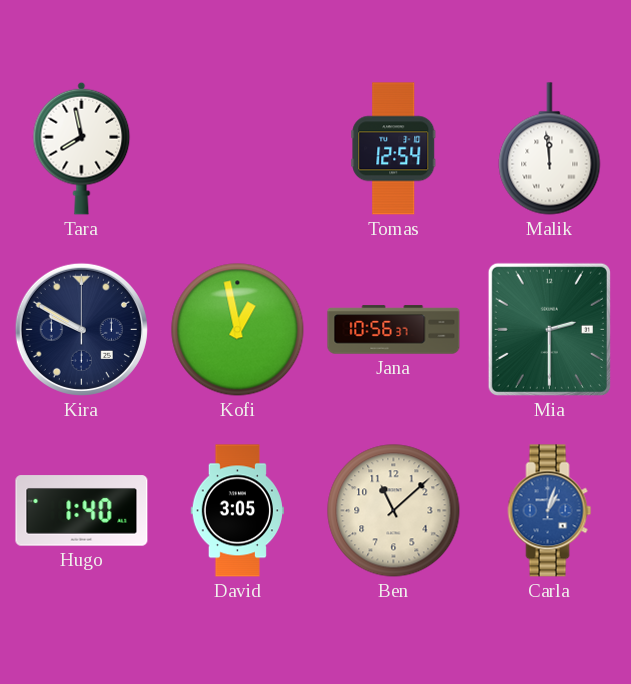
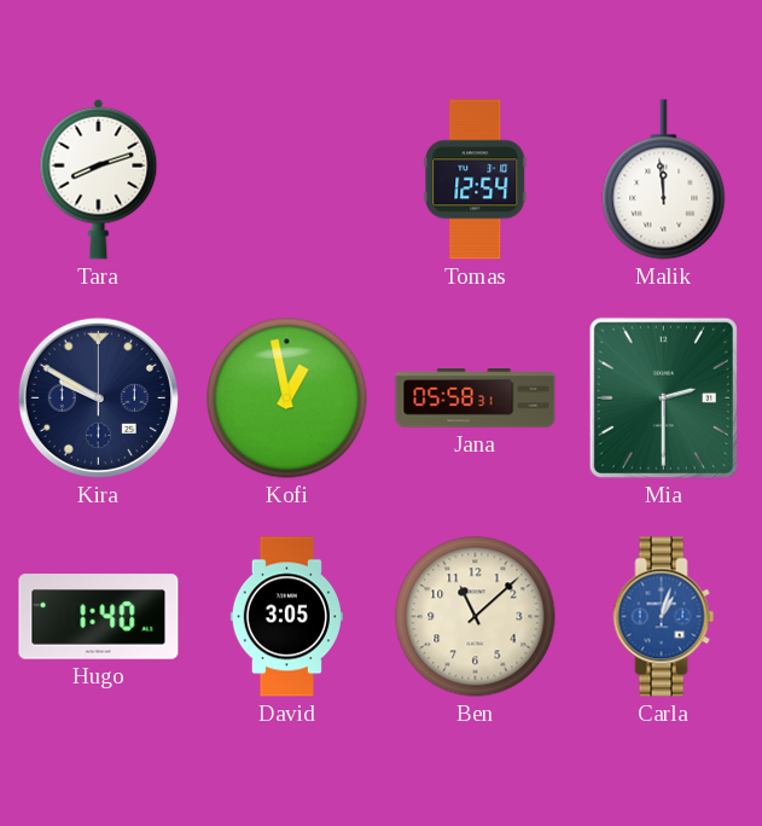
Tara: 7:58 -> 8:12
Jana: 10:56 -> 05:58
